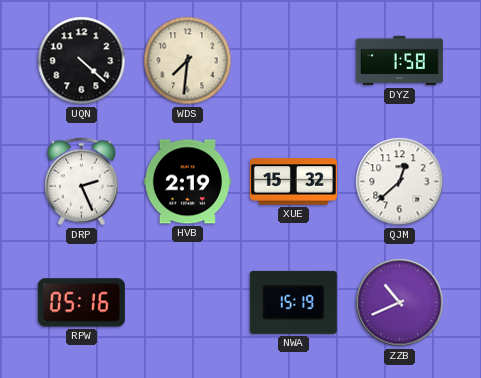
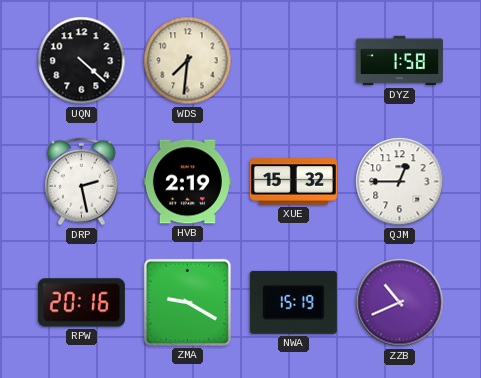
DRP: 2:26 -> 2:28
QJM: 12:38 -> 12:45
RPW: 05:16 -> 20:16
ZMA: none -> 9:20
